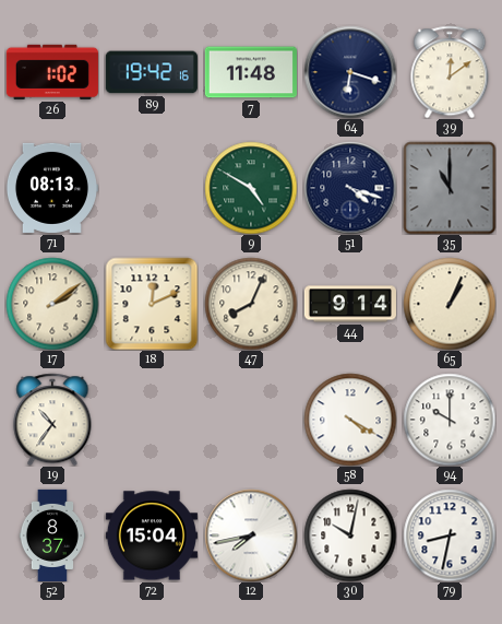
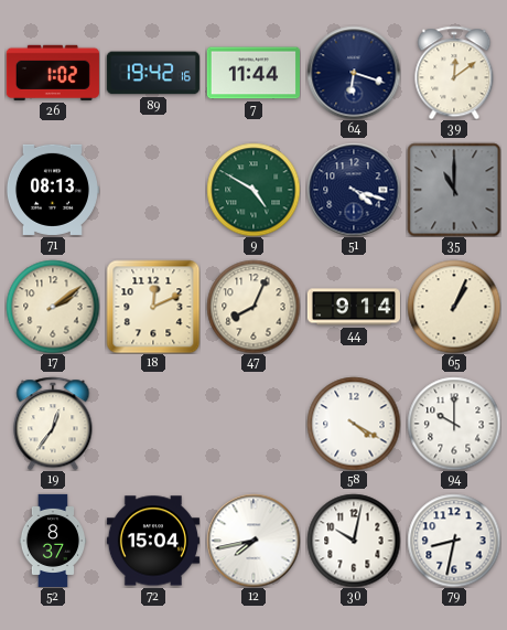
7: 11:48 -> 11:44
19: 10:36 -> 12:36
